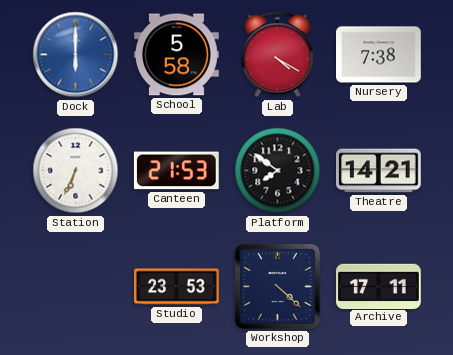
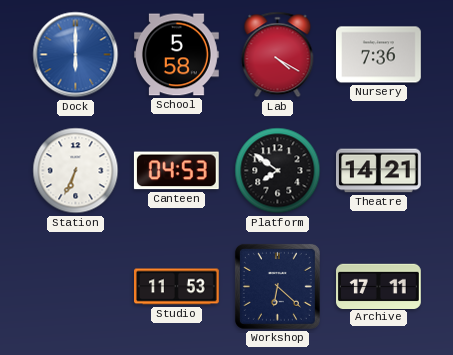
Nursery: 7:38 -> 7:36
Canteen: 21:53 -> 04:53
Studio: 23:53 -> 11:53
Workshop: 4:22 -> 6:22
